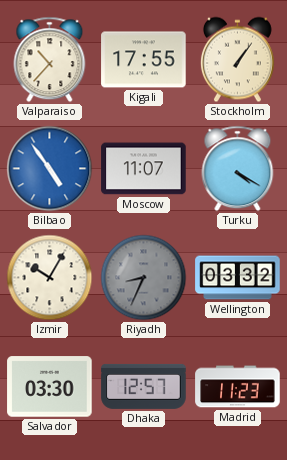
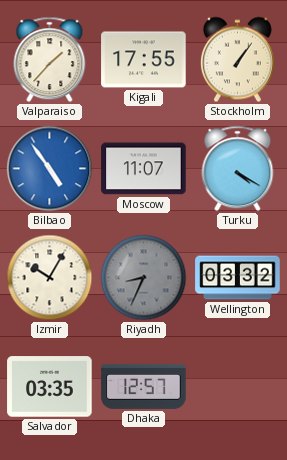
Valparaiso: 10:37 -> 1:37
Salvador: 03:30 -> 03:35
Madrid: 11:23 -> none
